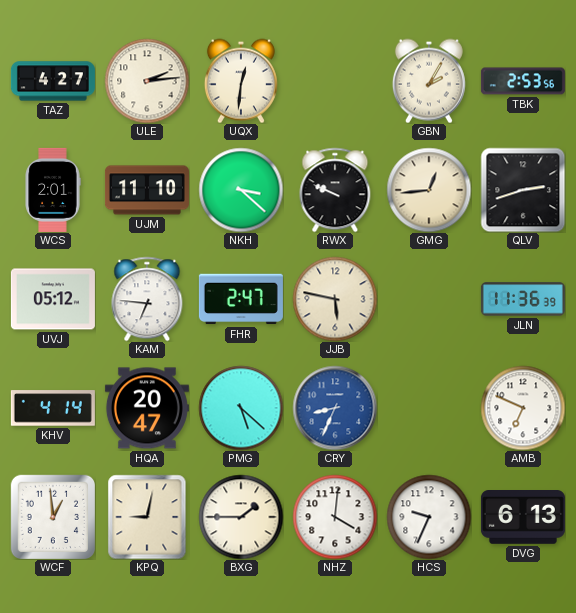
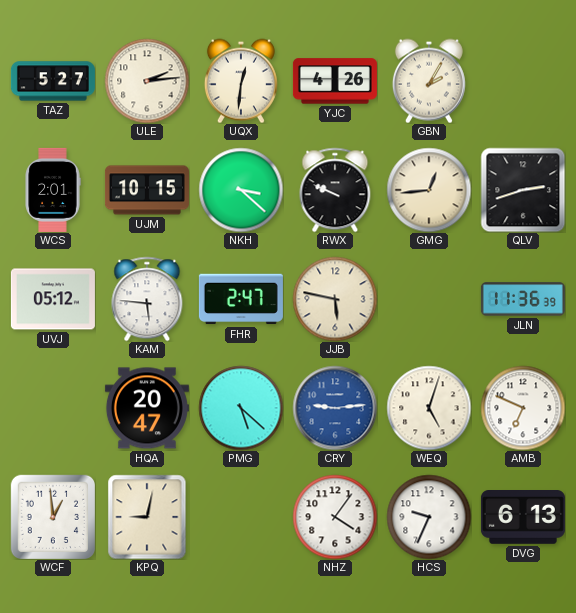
TAZ: 4:27 -> 5:27
YJC: none -> 4:26
TBK: 2:53 -> none
UJM: 11:10 -> 10:15
KAM: 6:46 -> 5:46
KHV: 4:14 -> none
CRY: 8:34 -> 9:14
WEQ: none -> 5:03
BXG: 1:45 -> none
NHZ: 4:01 -> 4:06
